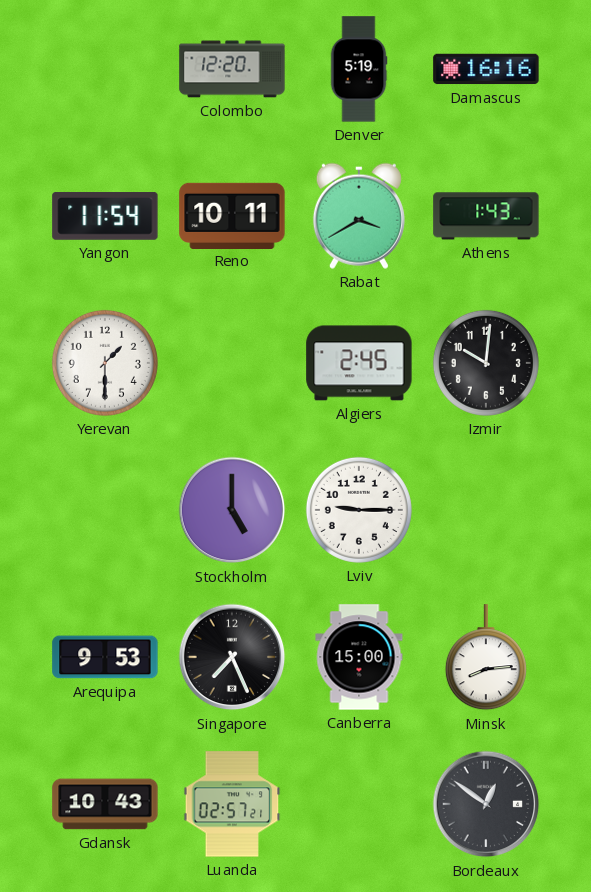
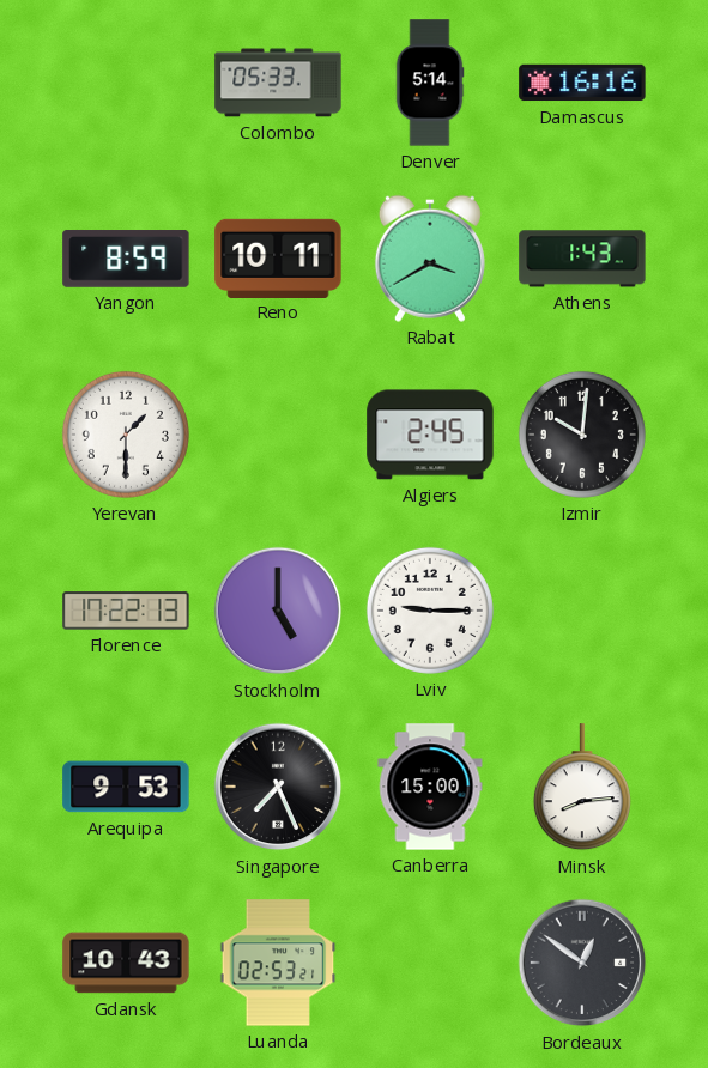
Colombo: 12:20 -> 05:33
Denver: 5:19 -> 5:14
Yangon: 11:54 -> 8:59
Florence: none -> 17:22
Luanda: 02:57 -> 02:53
